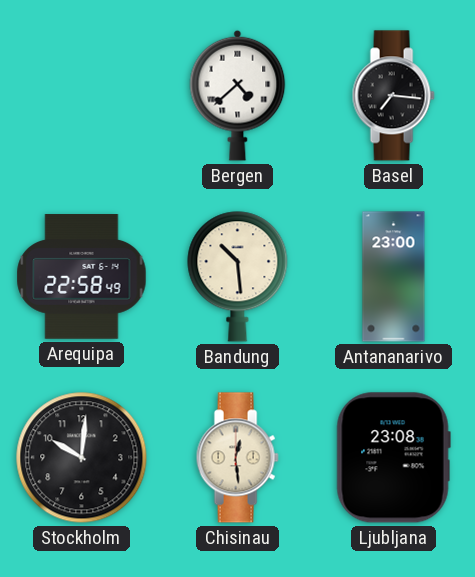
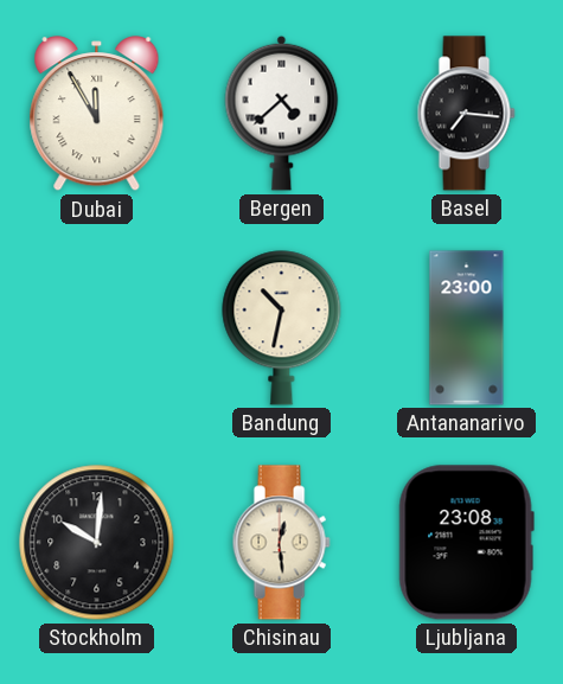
Dubai: none -> 11:55
Arequipa: 22:58 -> none
Bandung: 10:29 -> 10:32
